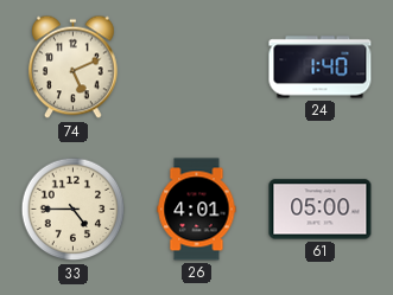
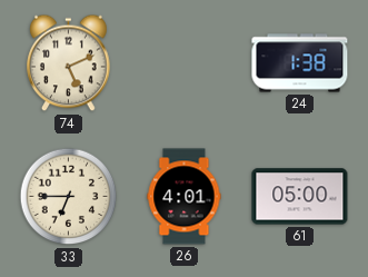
24: 1:40 -> 1:38
33: 4:45 -> 6:45
